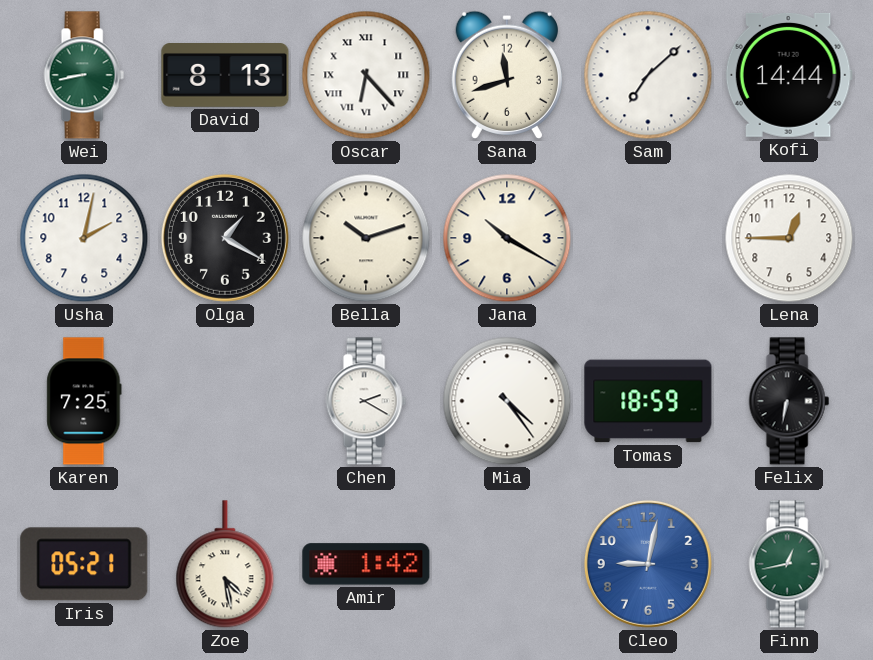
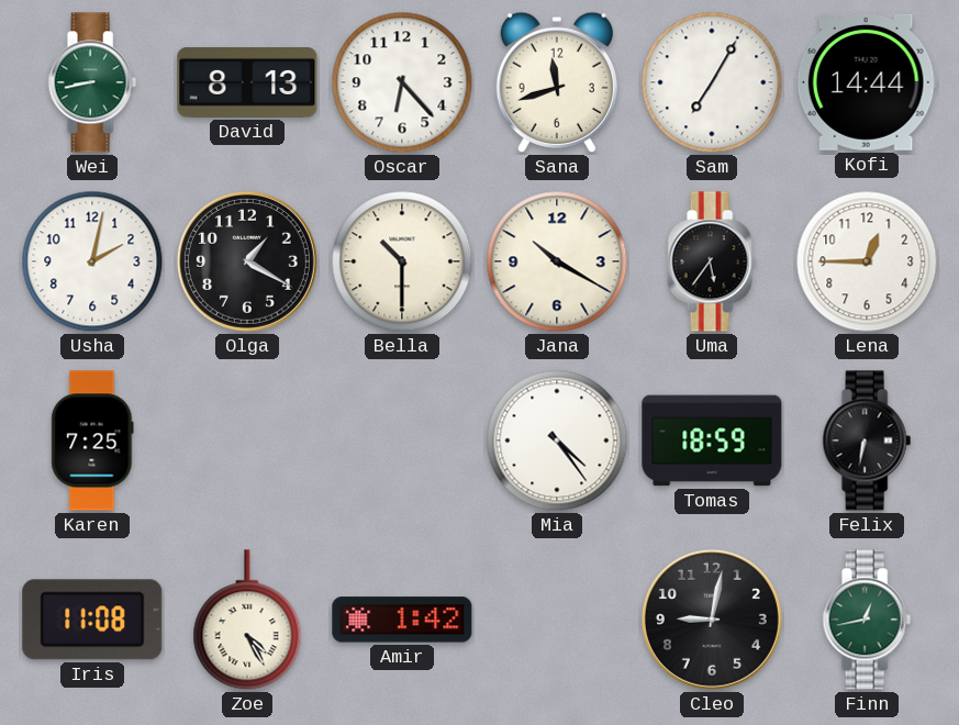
Oscar numerals: Roman -> Arabic
Sam: 7:08 -> 7:05
Bella: 10:12 -> 10:30
Uma: none -> 5:36
Chen: 2:20 -> none
Iris: 05:21 -> 11:08
Zoe: 4:28 -> 4:25
Cleo dial: blue -> black
